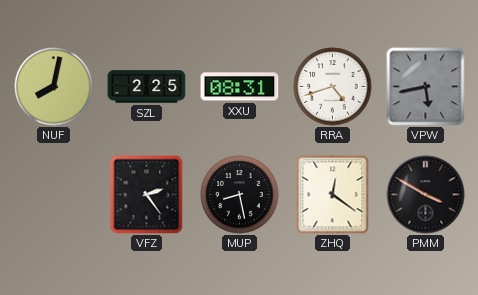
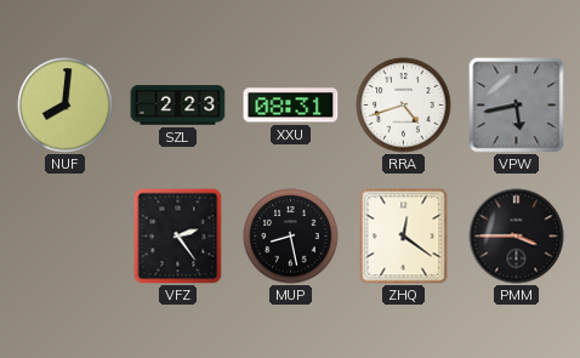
NUF: 8:02 -> 8:01
SZL: 2:25 -> 2:23
PMM: 3:50 -> 3:45
